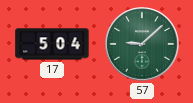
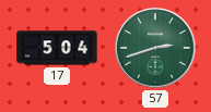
57: 9:08 -> 2:42
